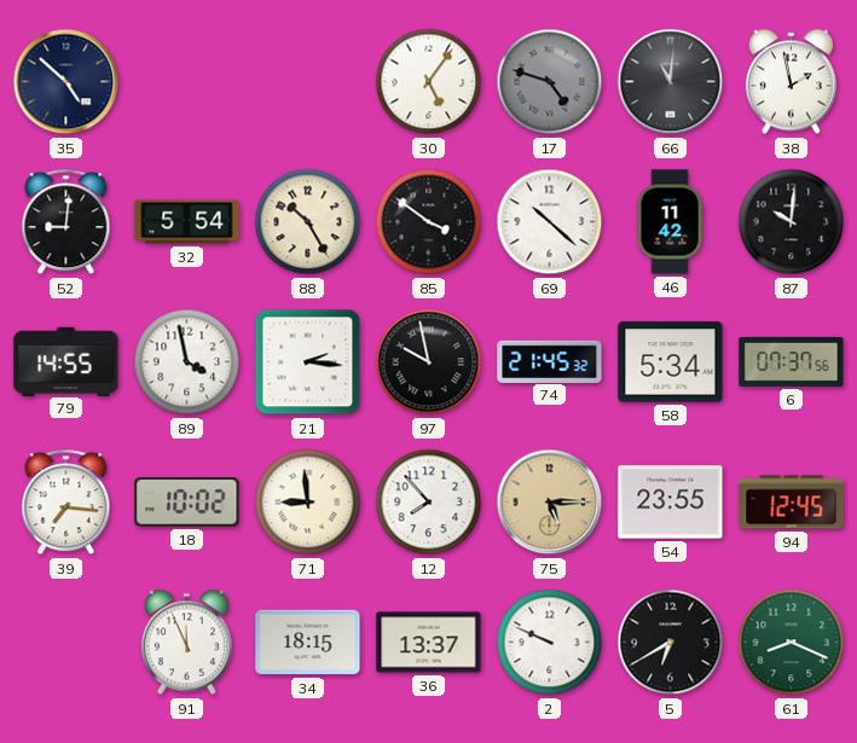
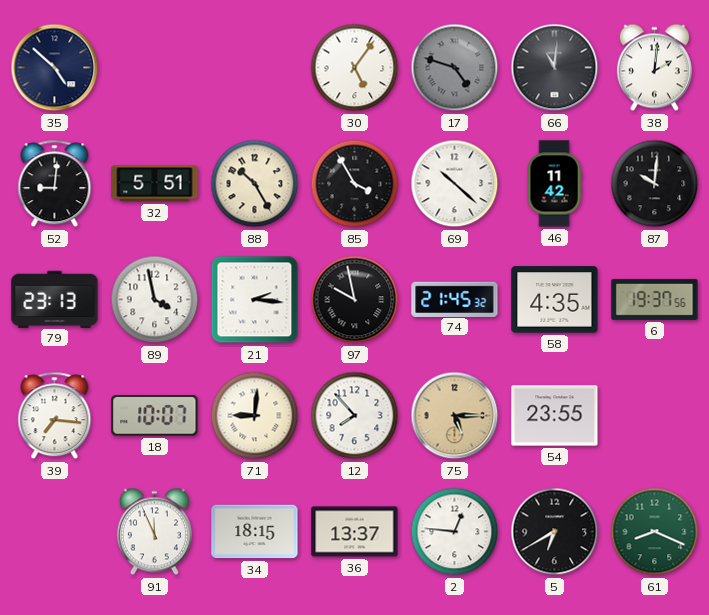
38: 1:58 -> 2:01
32: 5:54 -> 5:51
85: 3:51 -> 3:55
79: 14:55 -> 23:13
58: 5:34 -> 4:35
6: 07:37 -> 19:37
18: 10:02 -> 10:07
71: 8:59 -> 9:01
94: 12:45 -> none
2: 9:49 -> 12:46
